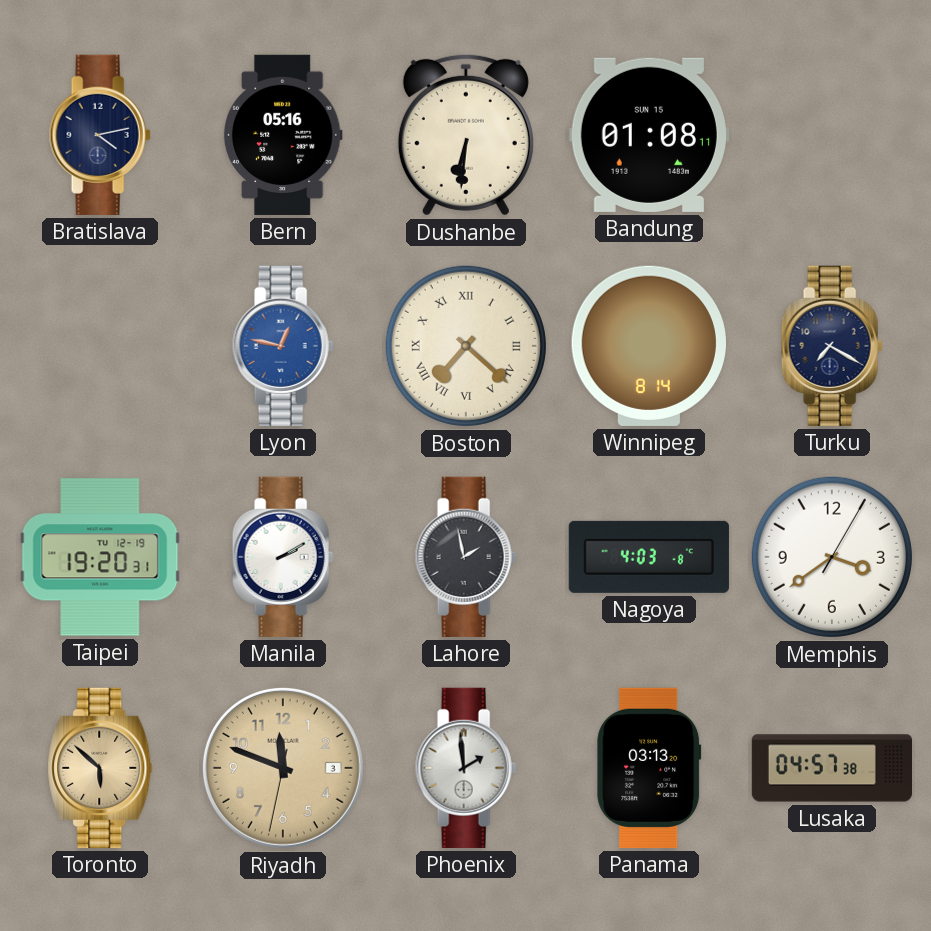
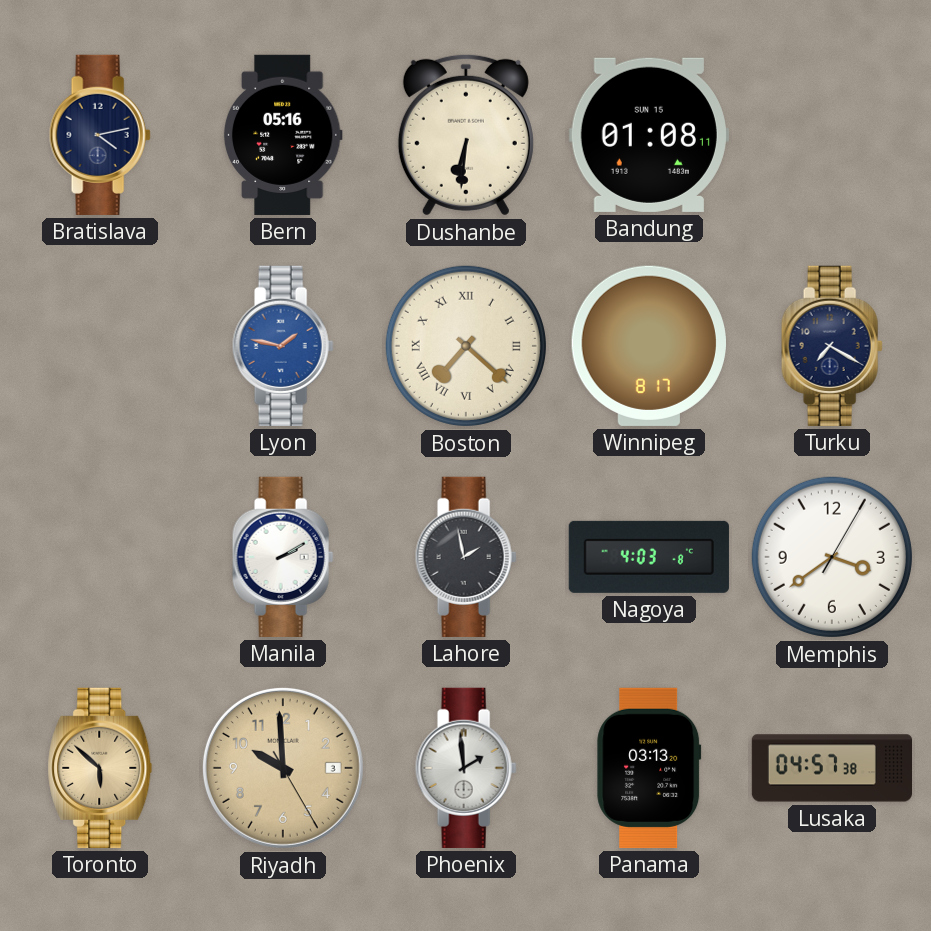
Lyon: 12:47 -> 1:47
Winnipeg: 8:14 -> 8:17
Taipei: 19:20 -> none
Riyadh: 11:48 -> 9:59
